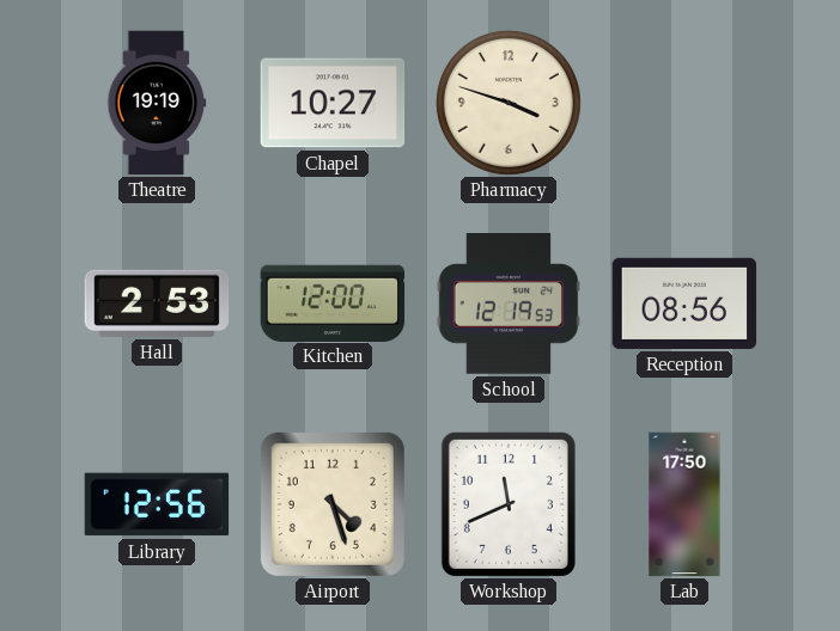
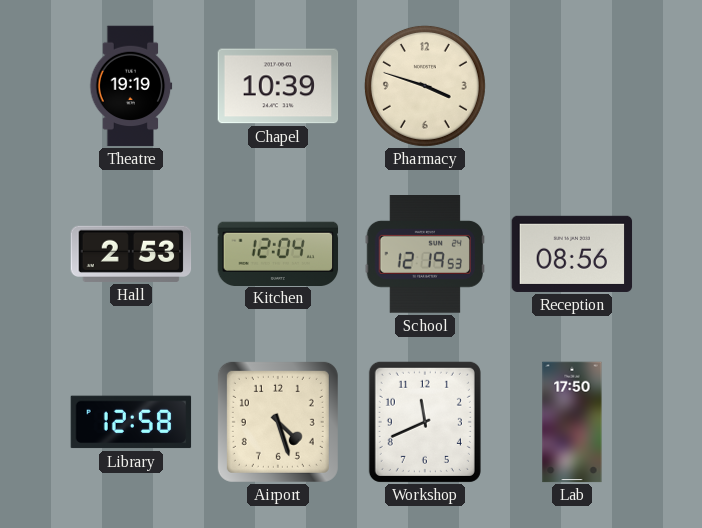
Chapel: 10:27 -> 10:39
Kitchen: 12:00 -> 12:04
Library: 12:56 -> 12:58
